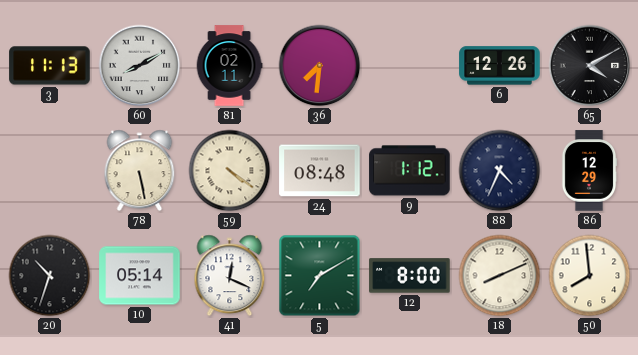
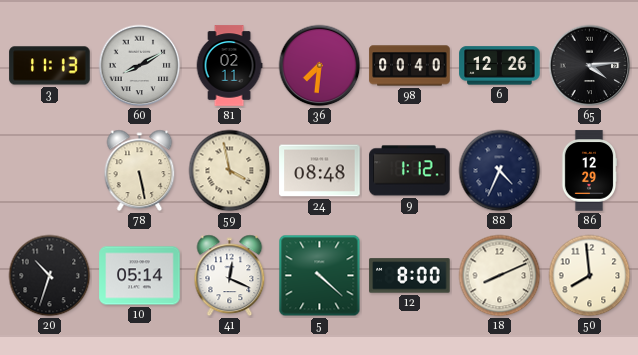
98: none -> 00:40
65: 4:10 -> 4:14
59: 4:21 -> 3:58
5: 7:10 -> 4:22
